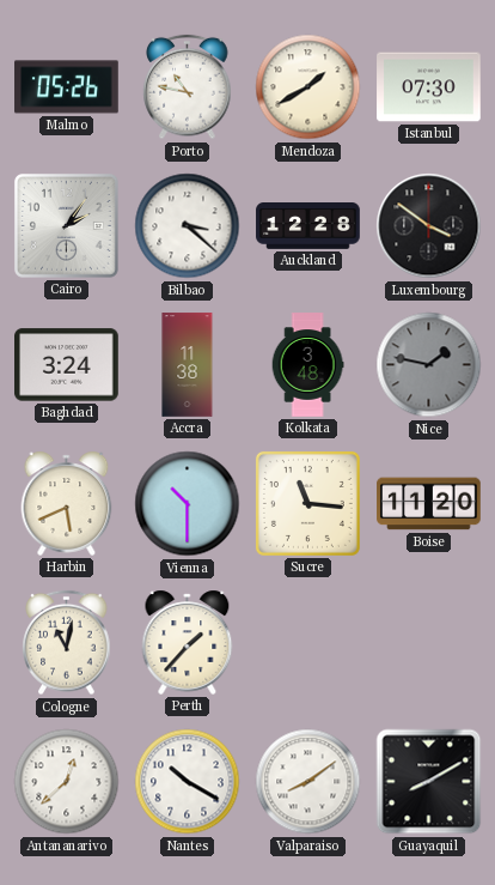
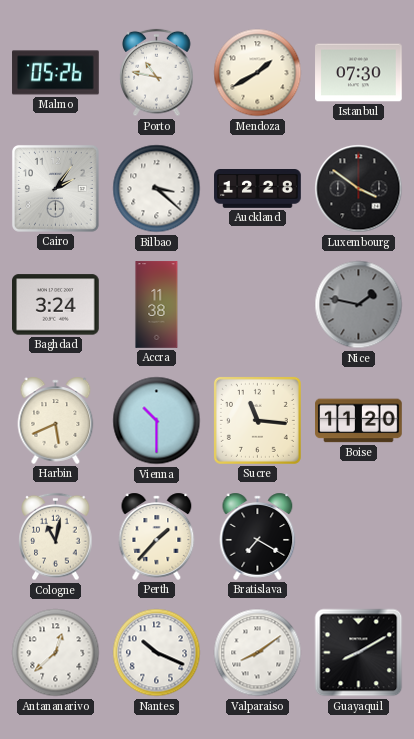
Kolkata: 3:48 -> none
Bratislava: none -> 7:20
Nantes: 10:20 -> 10:19
